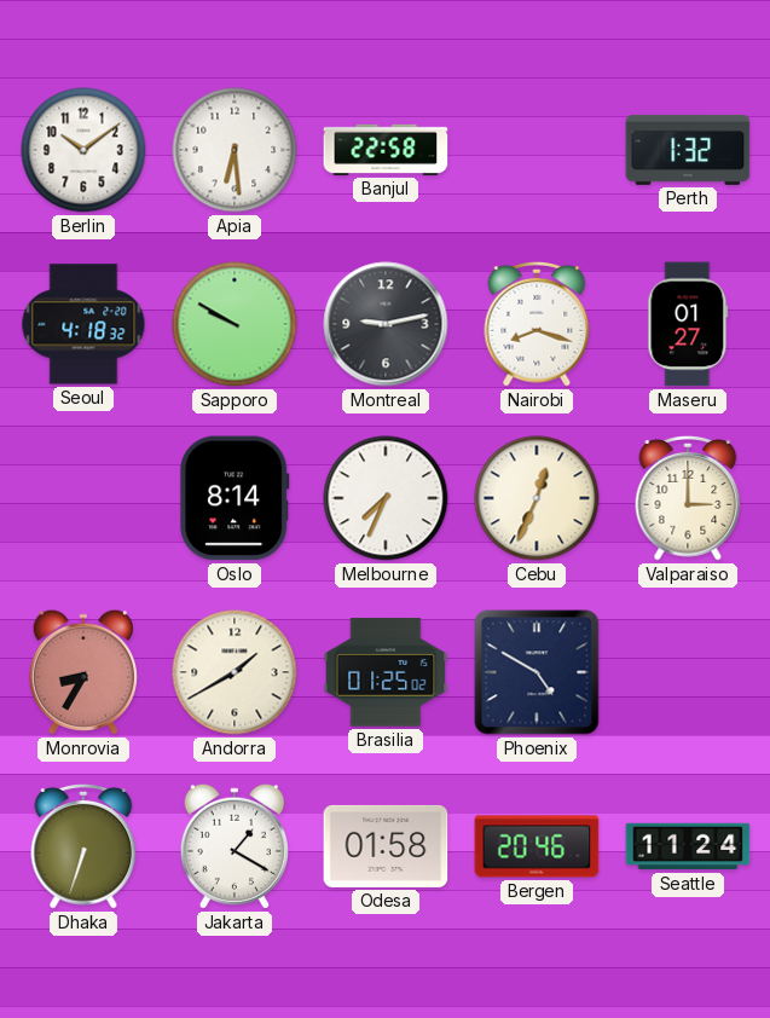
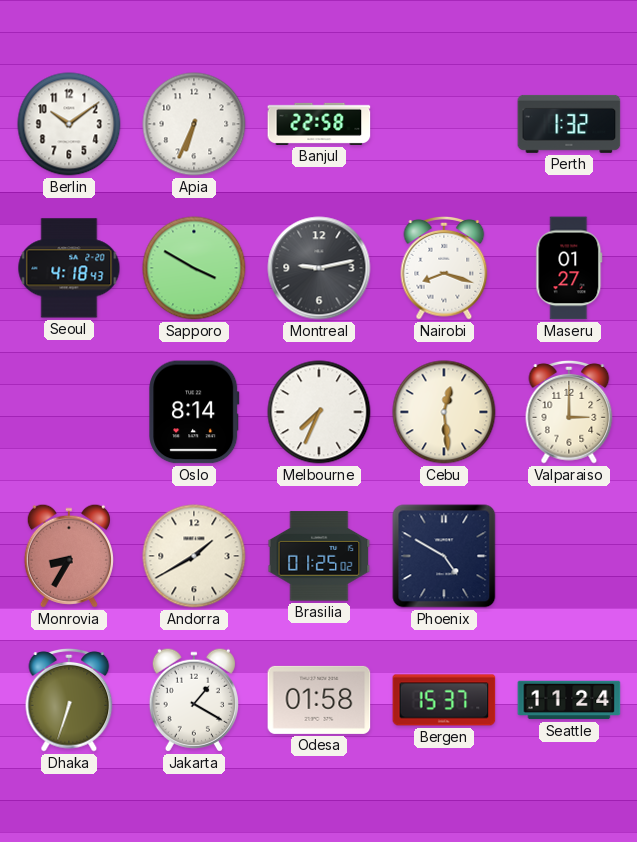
Apia: 6:29 -> 6:34
Seoul: 4:18:32 -> 4:18:43
Sapporo: 9:50 -> 3:50
Cebu: 12:34 -> 12:29
Bergen: 20:46 -> 15:37
